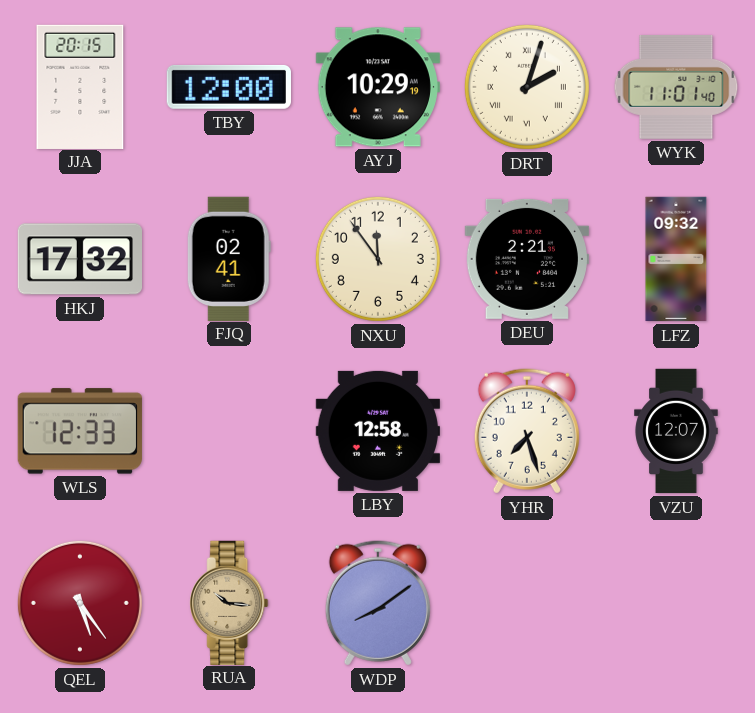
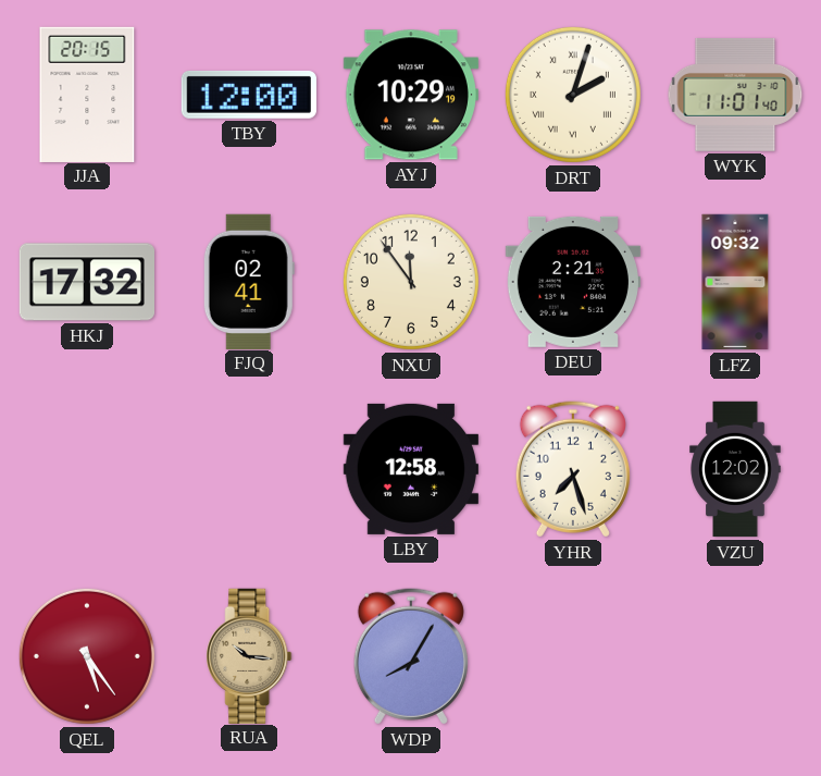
WLS: 12:33 -> none
VZU: 12:07 -> 12:02
WDP: 8:09 -> 8:05
